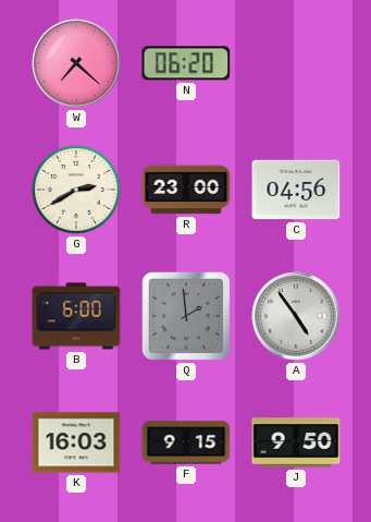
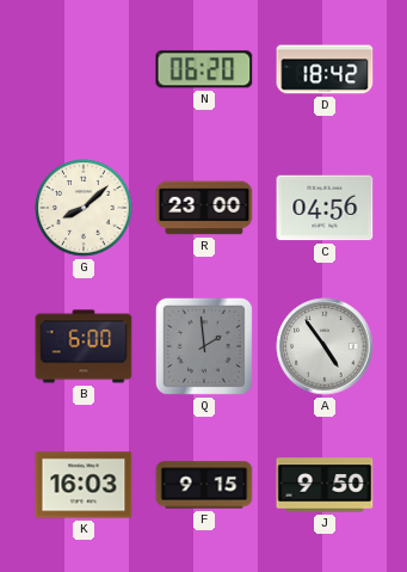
W: 7:22 -> none
D: none -> 18:42
G: 2:40 -> 8:08
